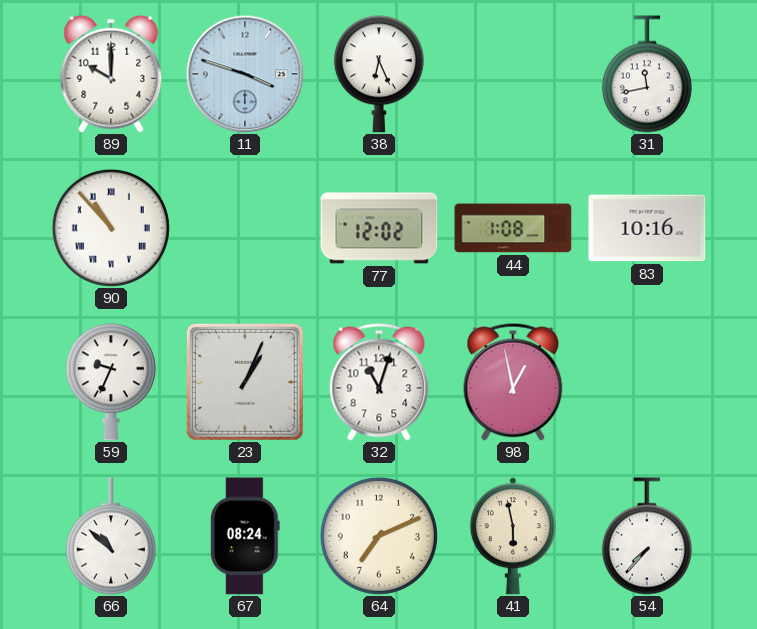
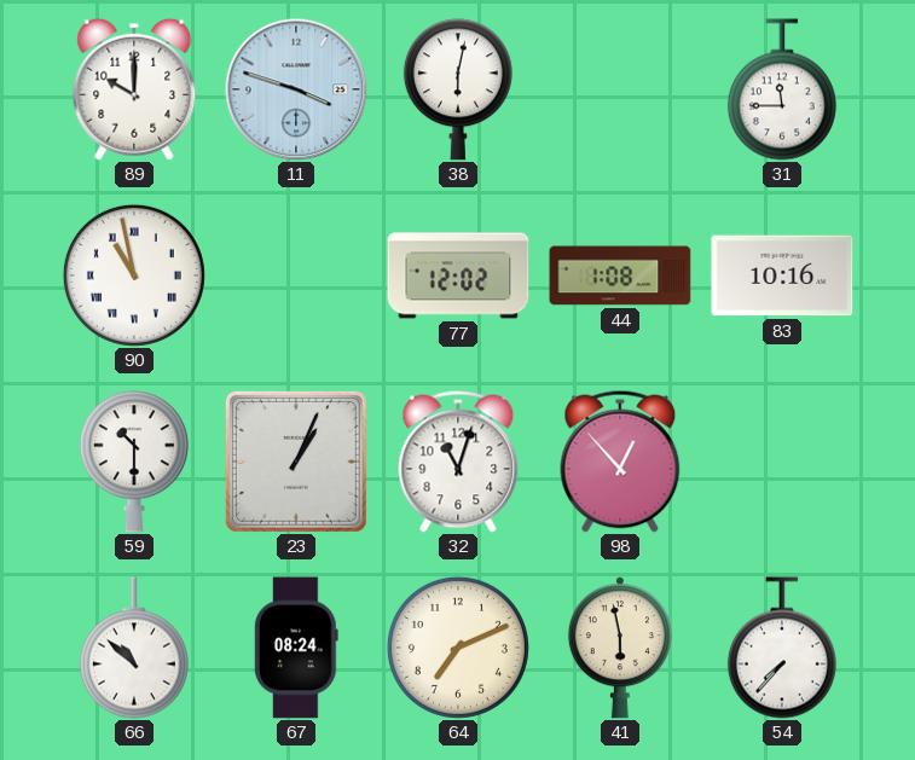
38: 6:26 -> 6:02
31: 11:43 -> 11:45
90: 10:53 -> 10:58
59: 9:34 -> 10:30
98: 12:58 -> 12:53
